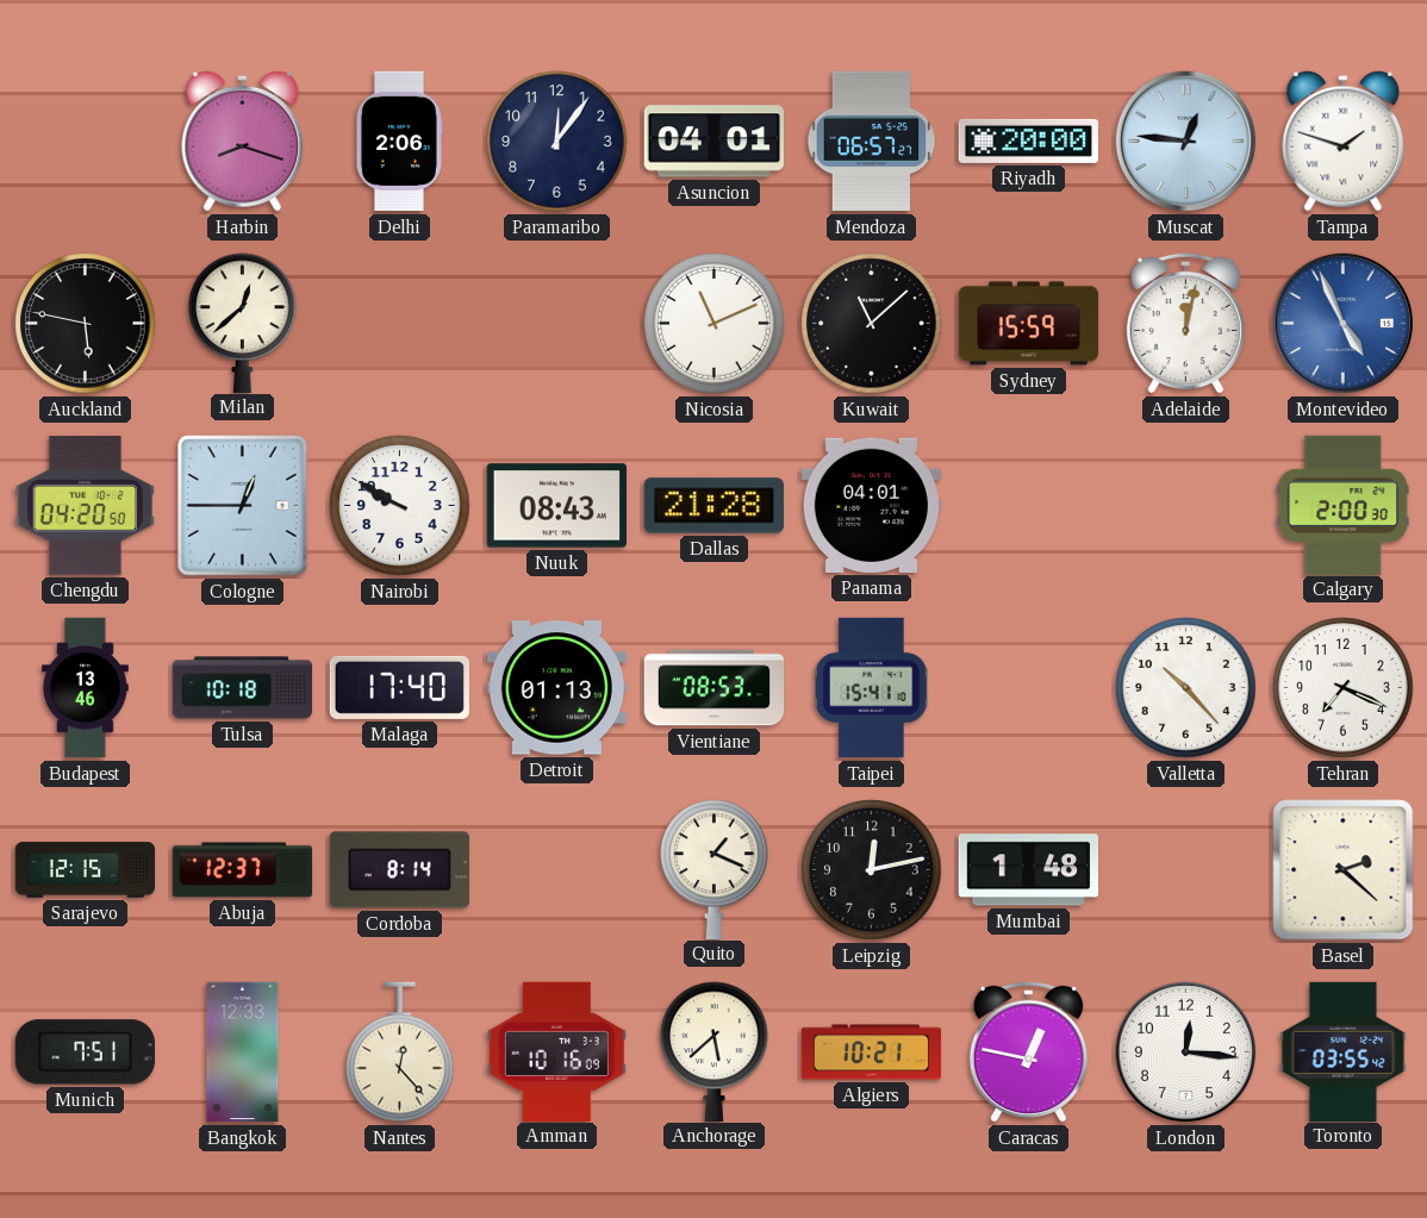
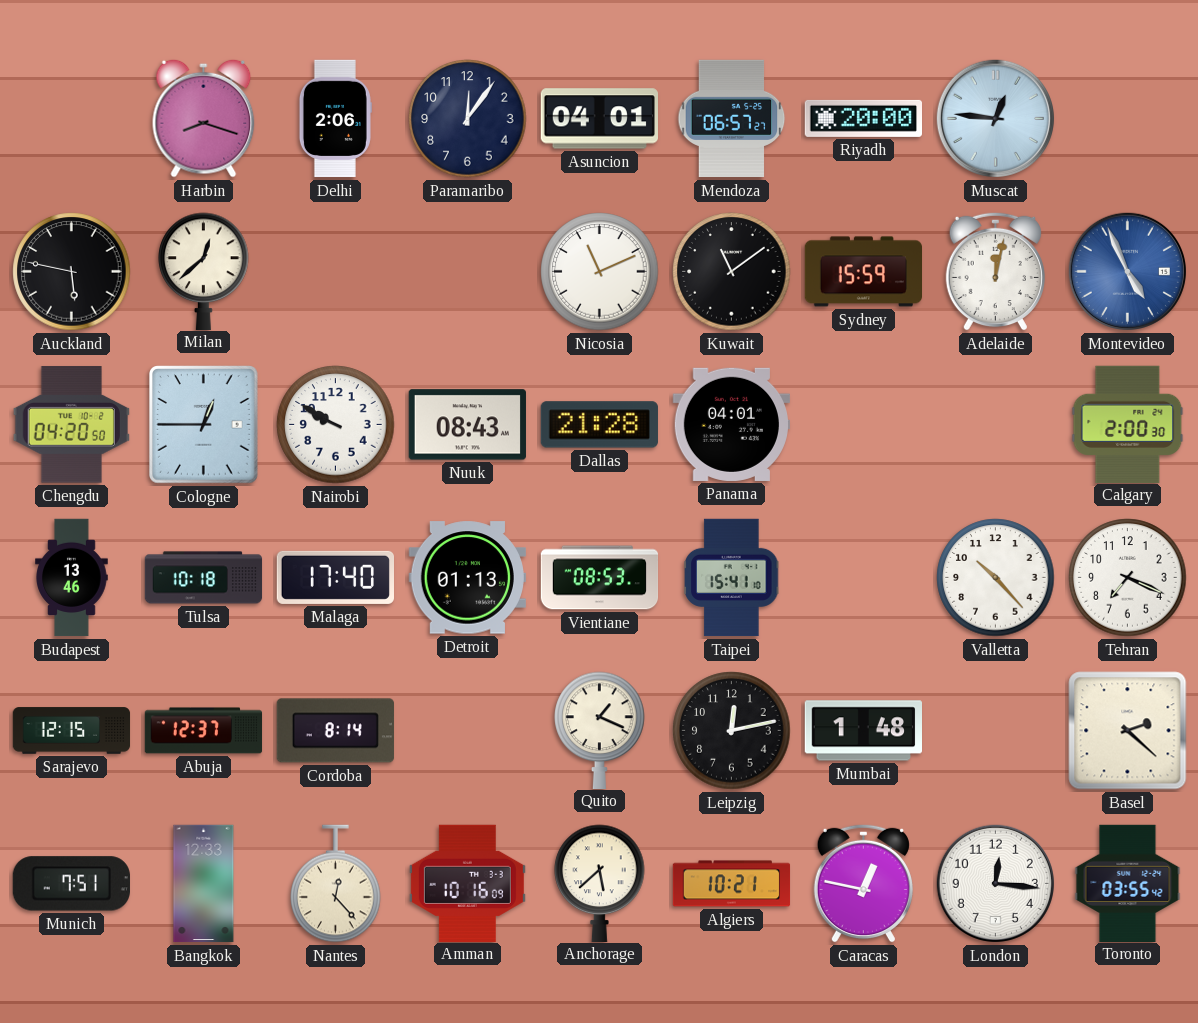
Tampa: 1:48 -> none
Kuwait: 11:08 -> 11:09
